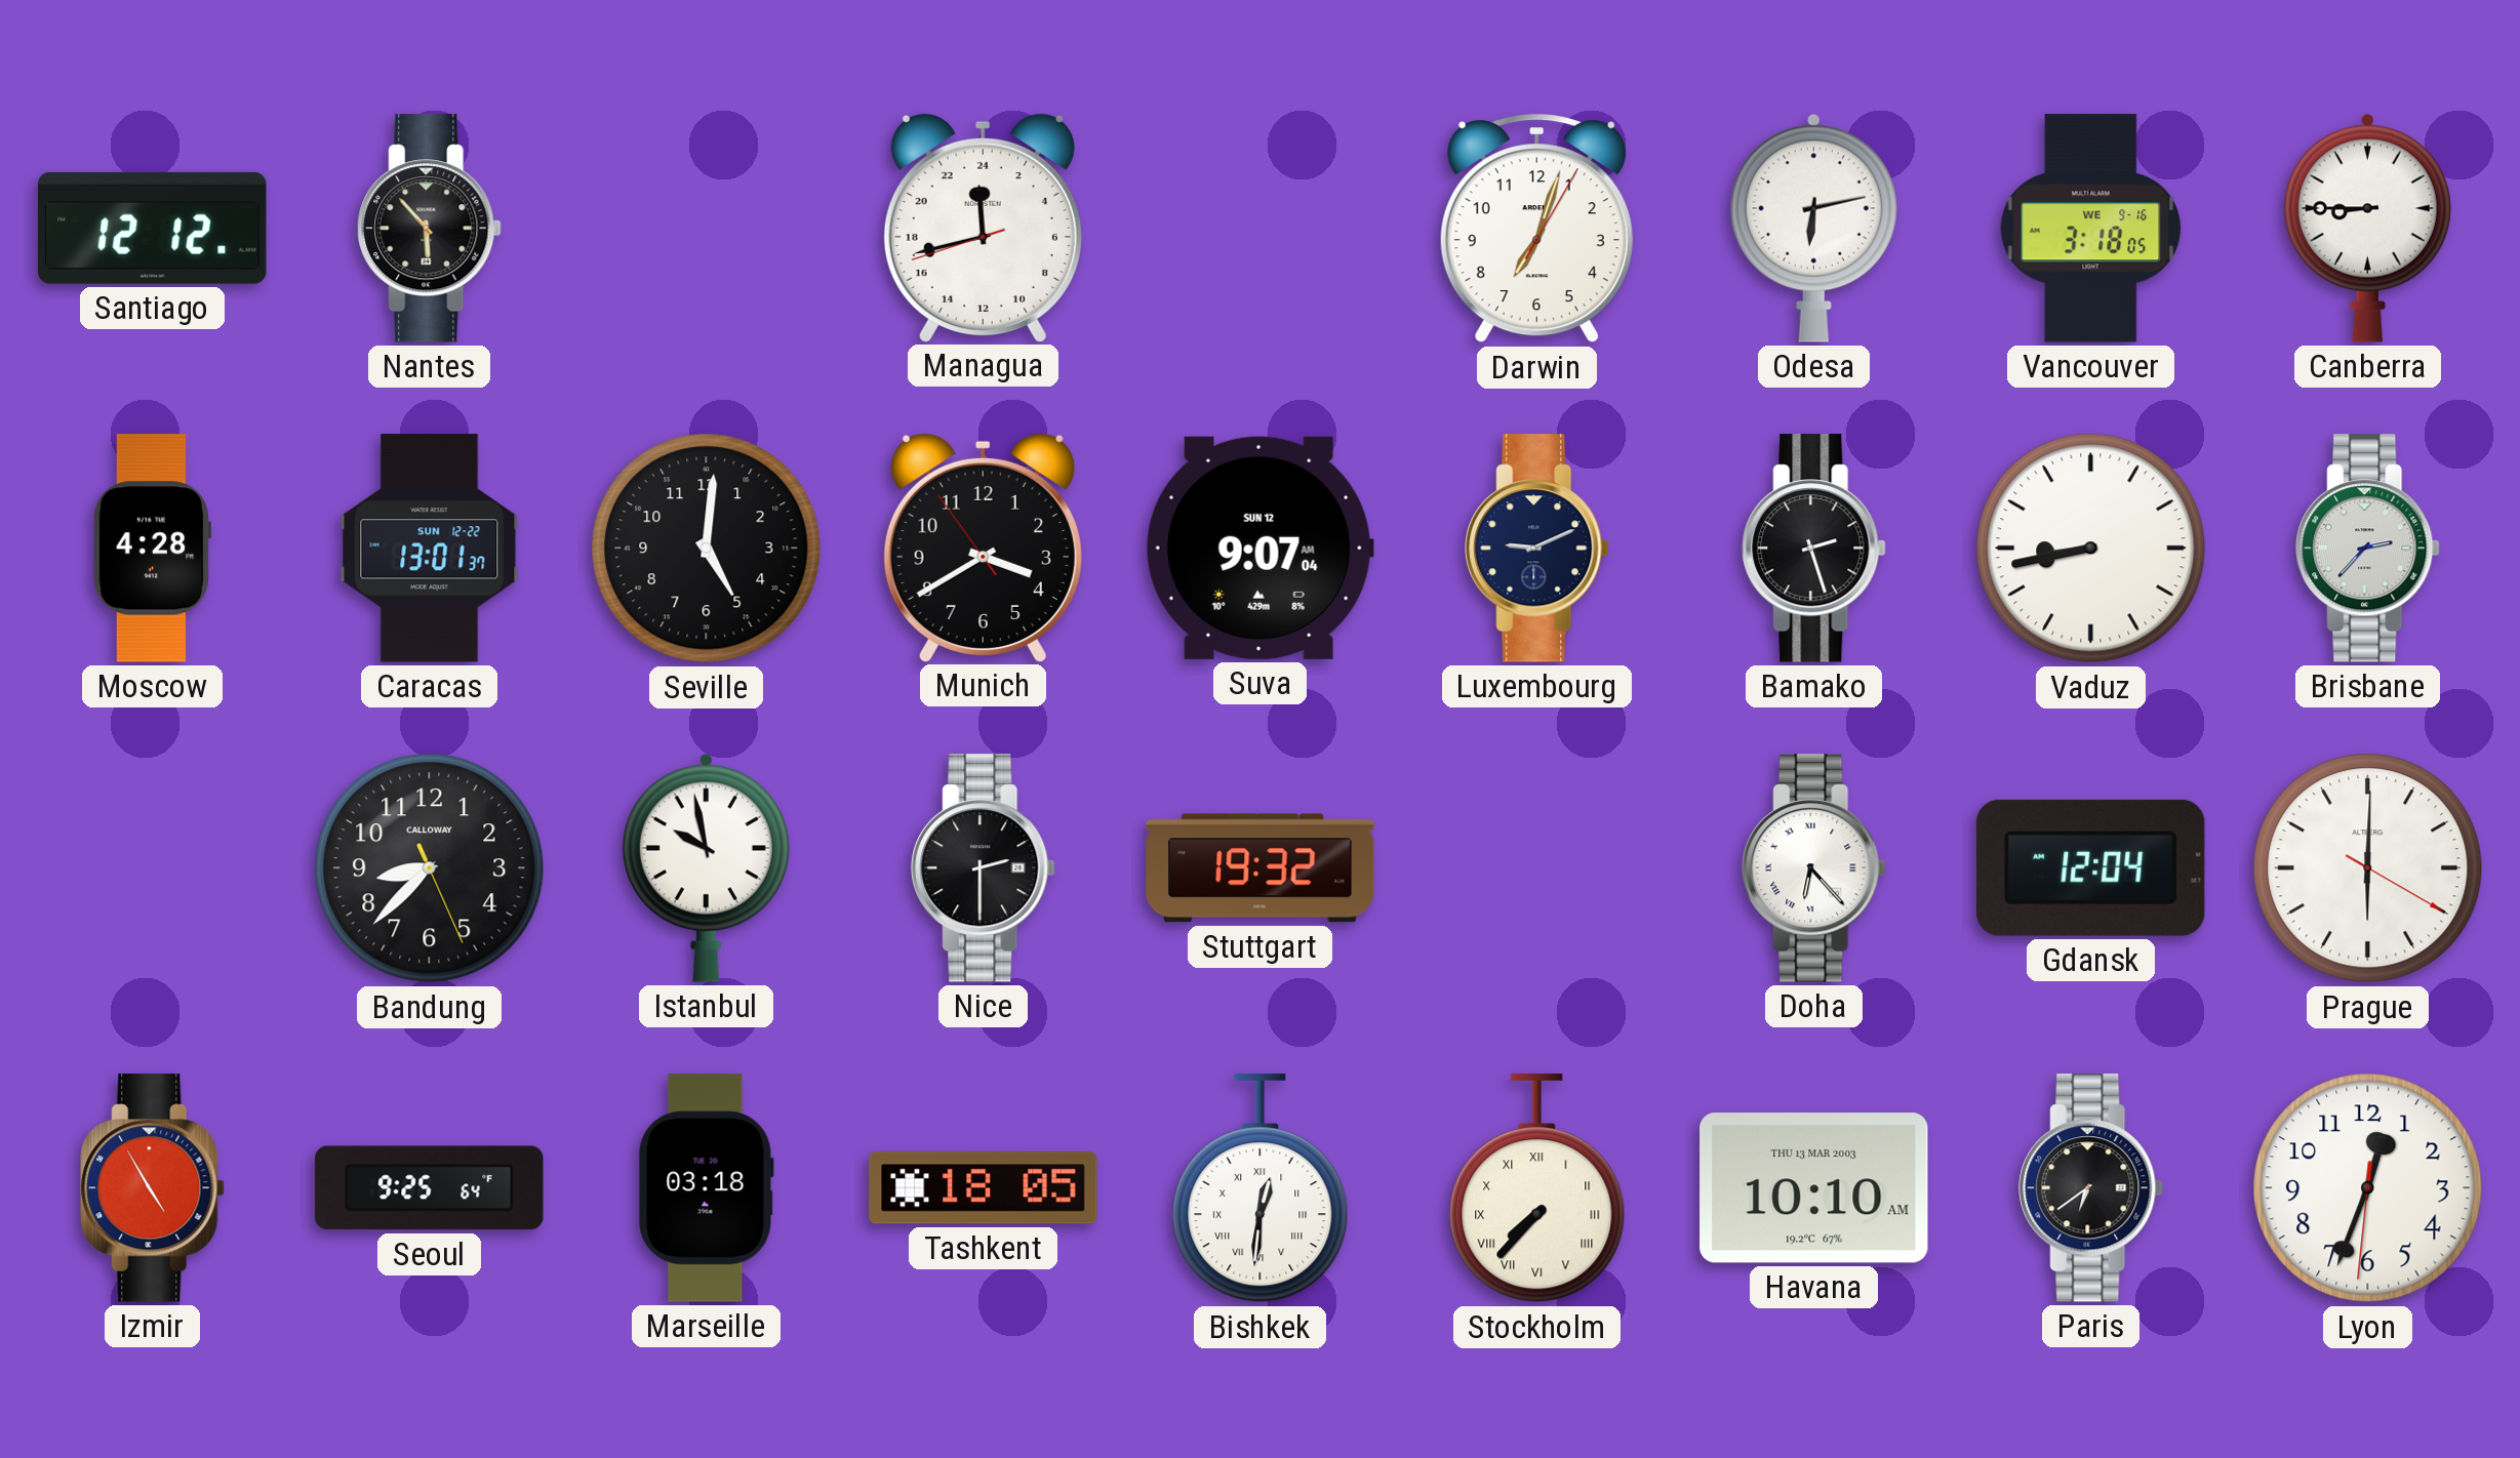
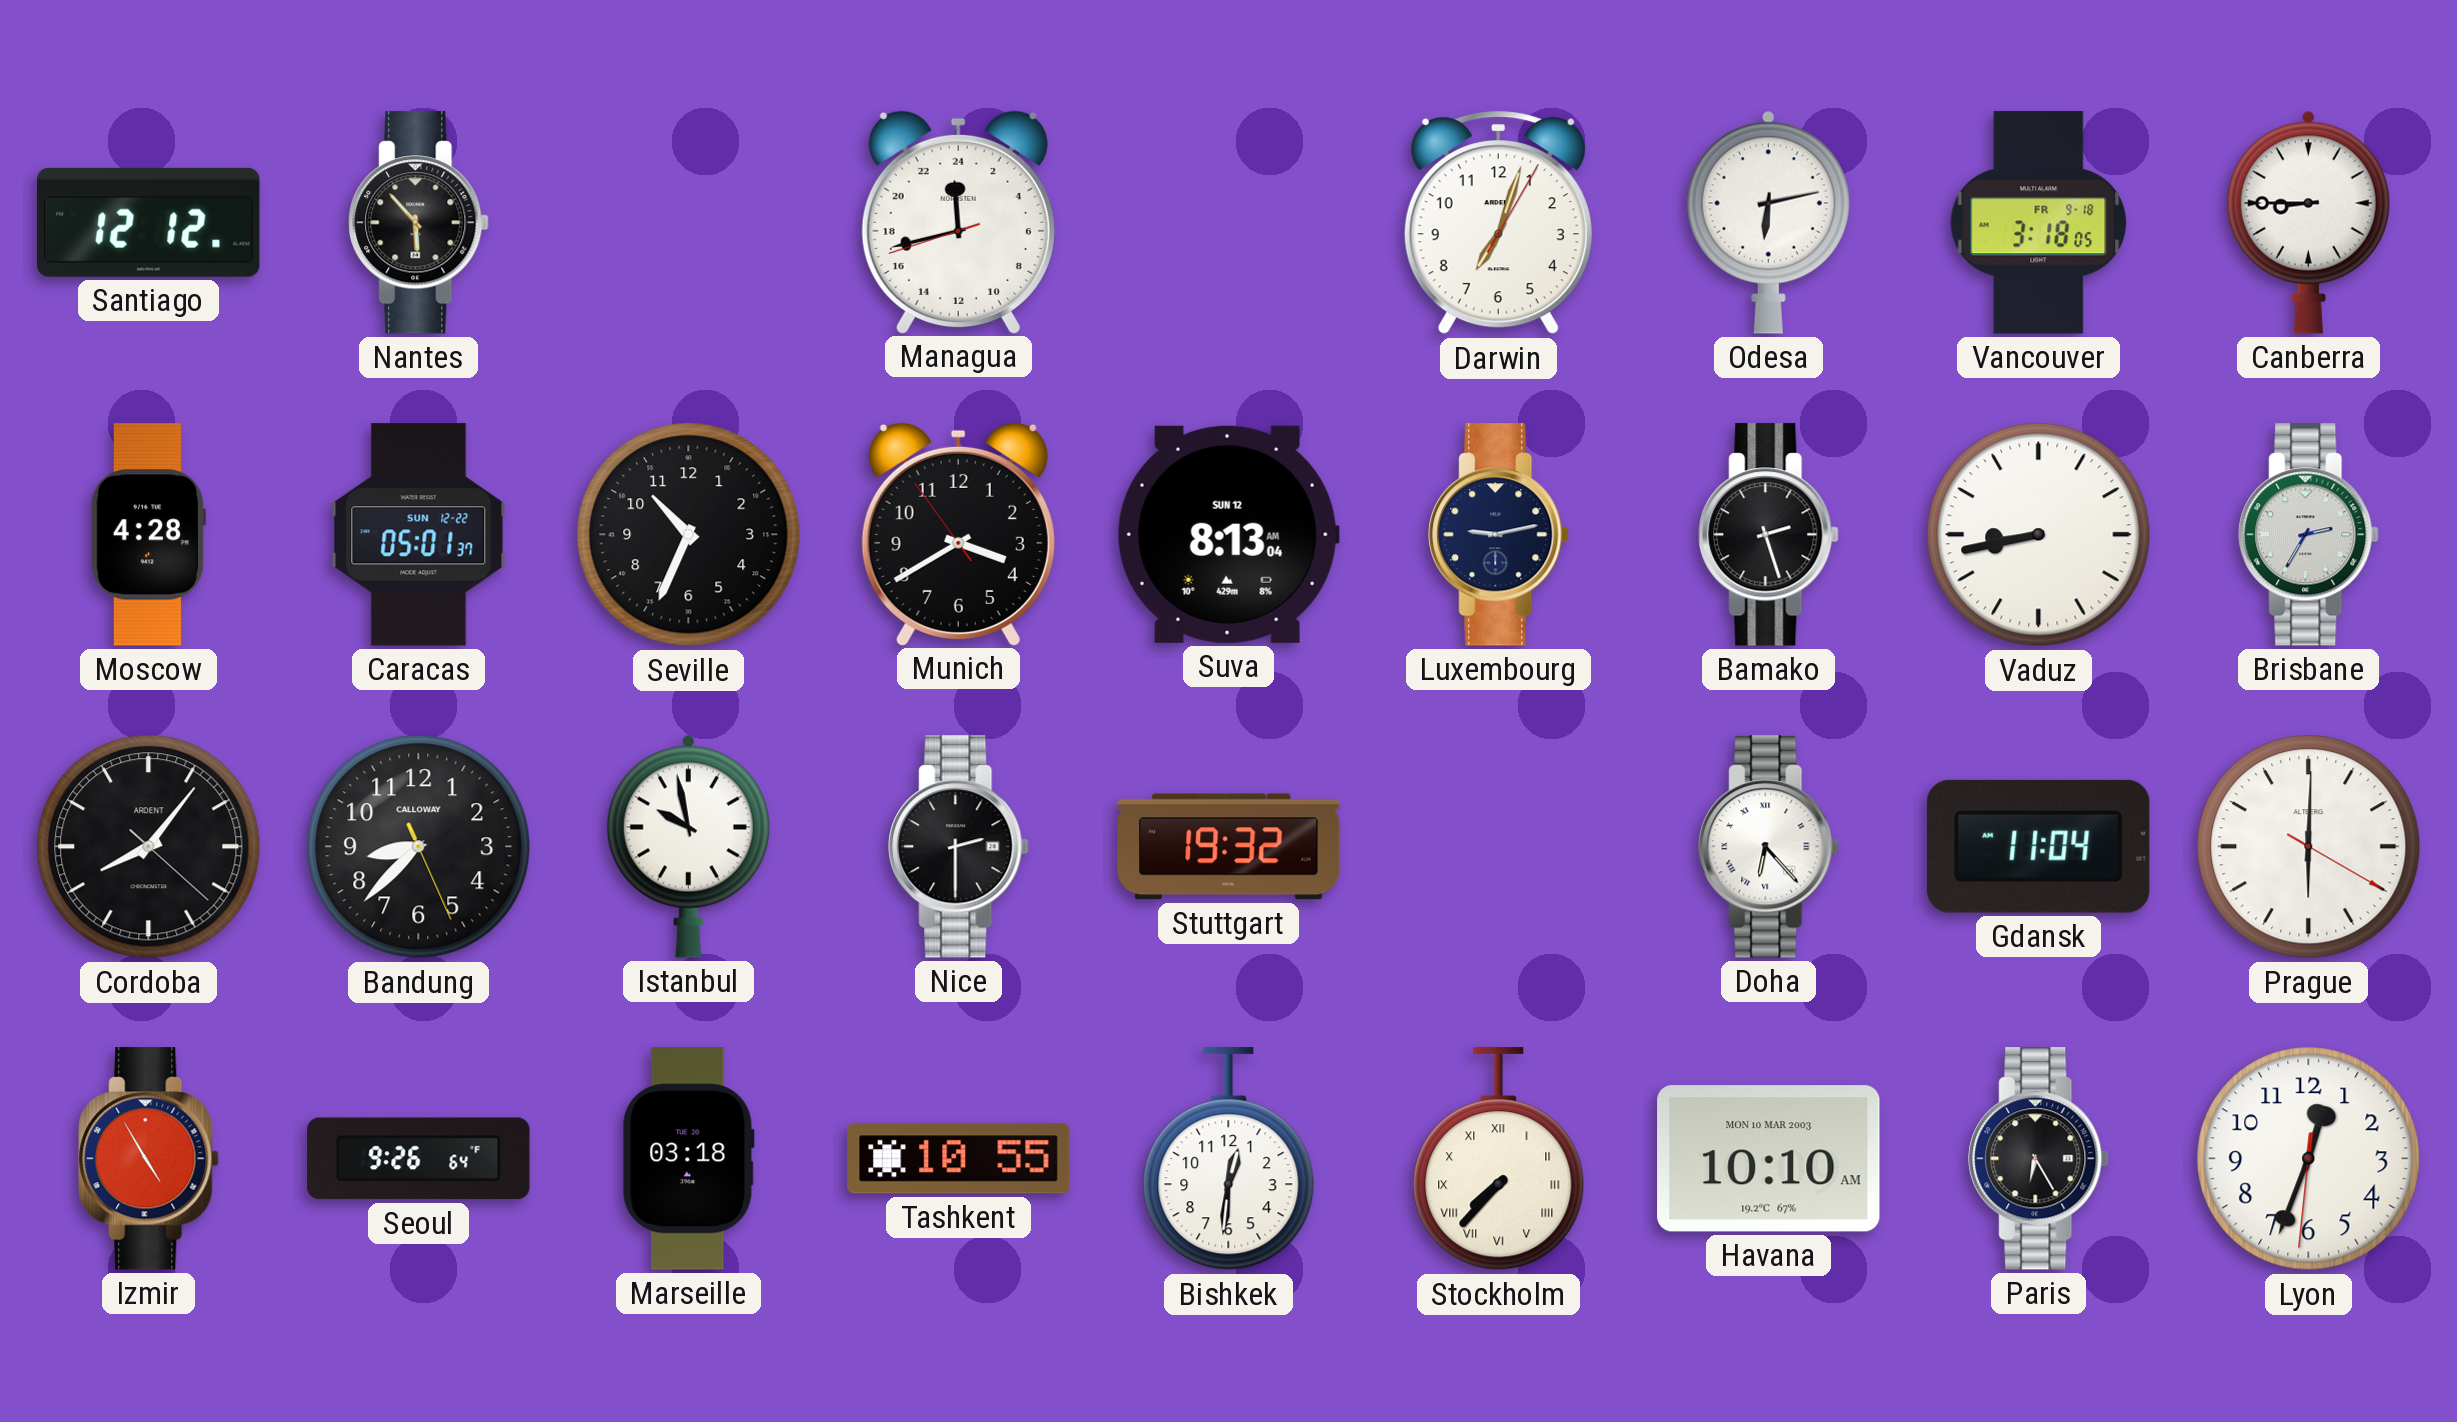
Vancouver date: WE 9-16 -> FR 9-18
Caracas: 13:01 -> 05:01
Seville: 5:01 -> 10:34
Suva: 9:07 -> 8:13
Luxembourg: 9:11 -> 9:13
Brisbane: 2:37 -> 2:35
Cordoba: none -> 8:06
Gdansk: 12:04 -> 11:04
Seoul: 9:25 -> 9:26
Tashkent: 18:05 -> 10:55
Bishkek numerals: Roman -> Arabic
Havana date: THU 13 MAR 2003 -> MON 10 MAR 2003
Paris: 6:39 -> 6:25
